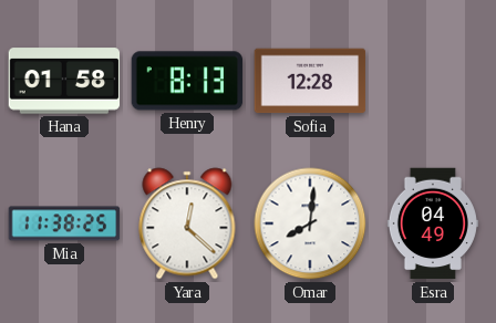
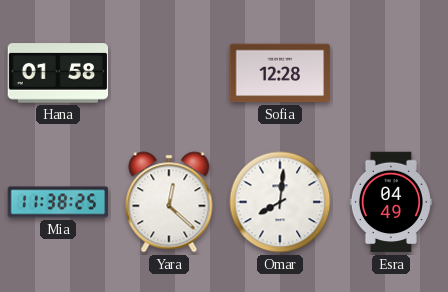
Henry: 8:13 -> none
